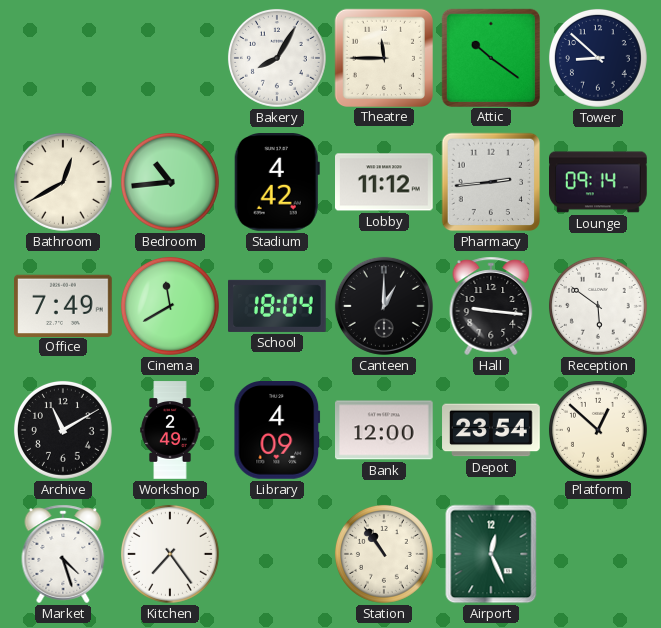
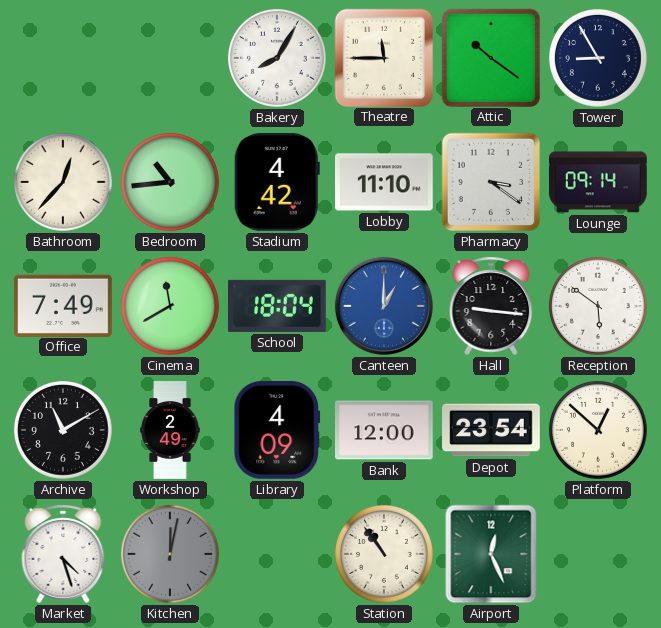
Tower: 8:52 -> 8:55
Bathroom: 12:40 -> 12:37
Lobby: 11:12 -> 11:10
Pharmacy: 2:44 -> 3:21
Canteen dial: black -> blue
Kitchen: 7:24 -> 12:02
Kitchen dial: white -> grey
